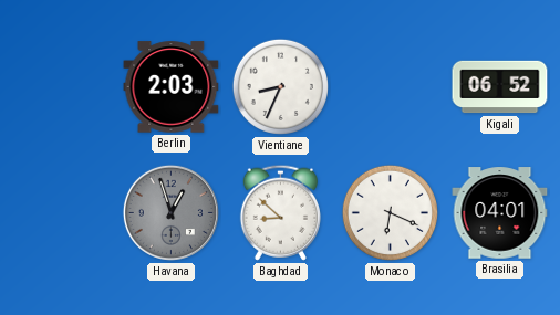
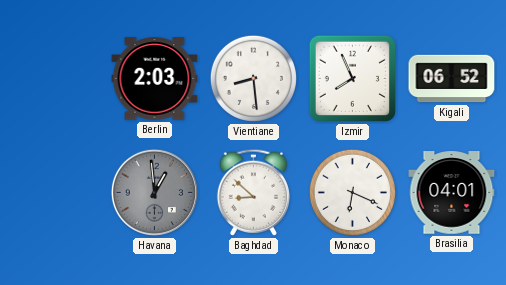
Vientiane: 8:34 -> 8:29
Izmir: none -> 7:56
Havana: 12:57 -> 12:59
